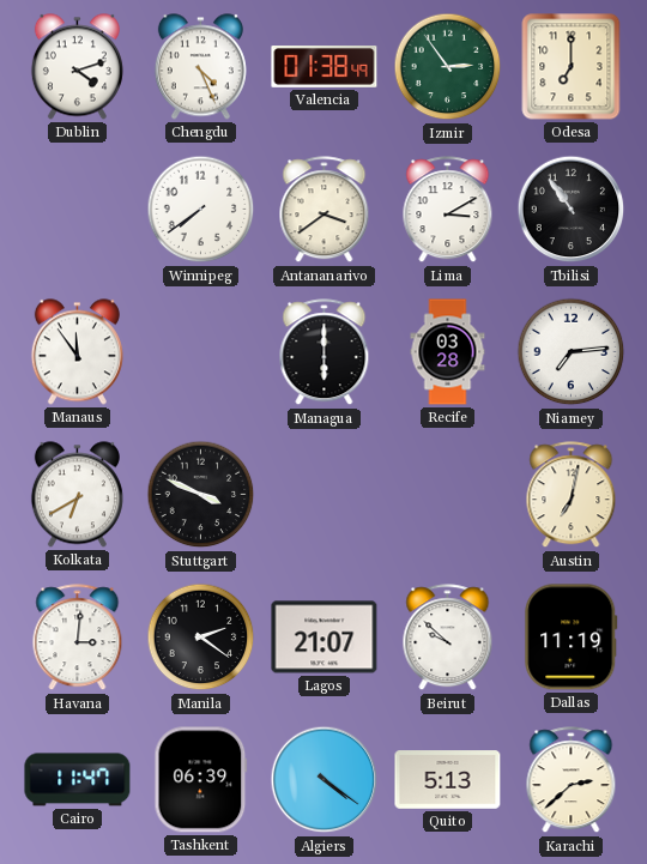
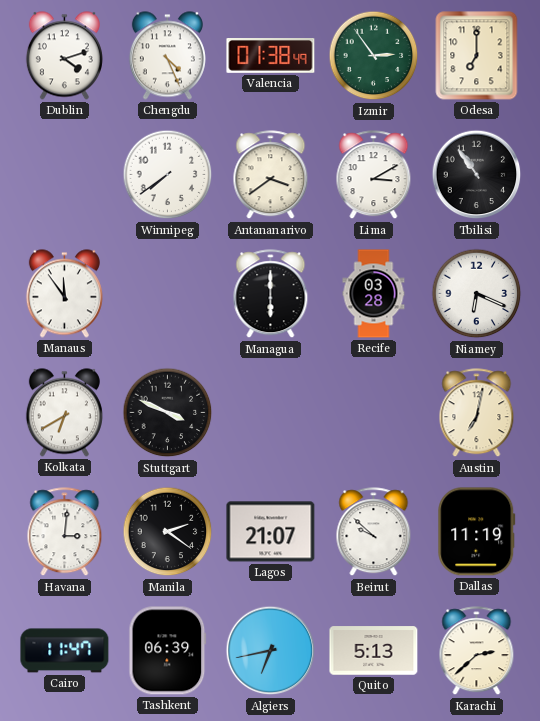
Niamey: 7:14 -> 6:19
Algiers: 4:21 -> 6:43
